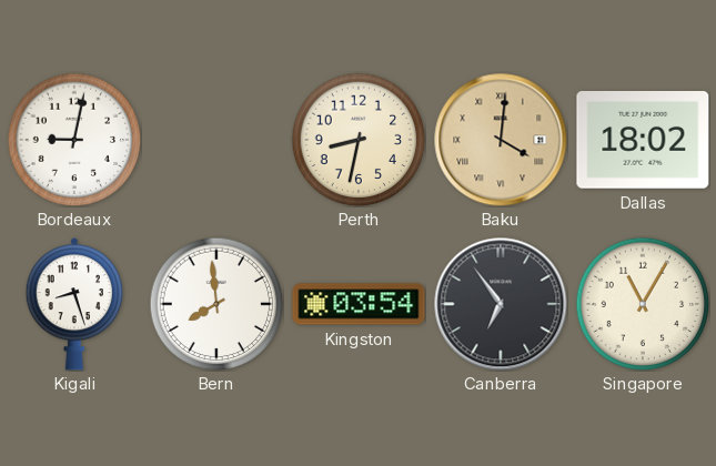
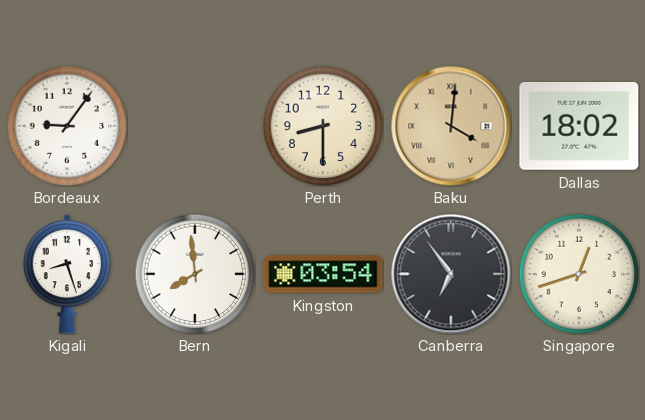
Bordeaux: 9:02 -> 9:06
Perth: 8:32 -> 8:30
Singapore: 11:05 -> 12:42
